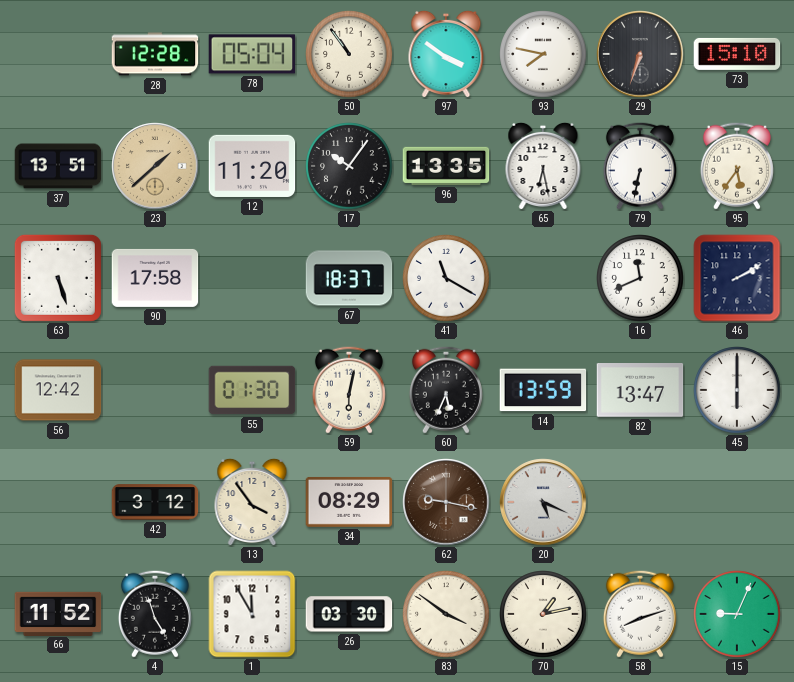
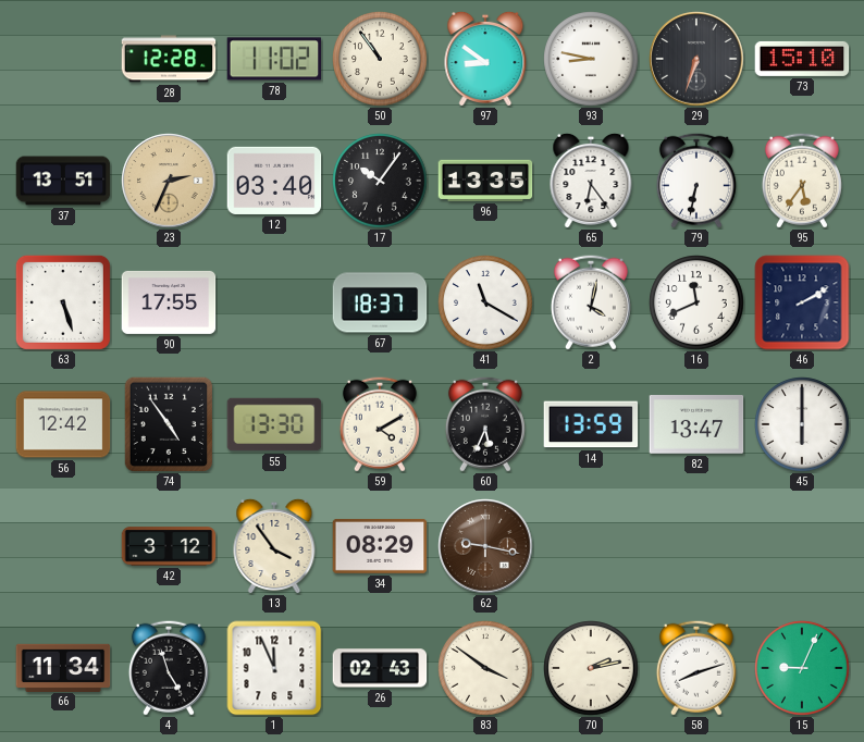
78: 05:04 -> 11:02
97: 3:51 -> 8:51
93: 7:47 -> 8:47
23: 1:38 -> 2:34
12: 11:20 -> 03:40
65: 6:28 -> 6:24
90: 17:58 -> 17:55
2: none -> 4:02
74: none -> 4:54
55: 01:30 -> 13:30
59: 6:02 -> 4:10
20: 5:19 -> none
66: 11:52 -> 11:34
1: 11:55 -> 11:56
26: 03:30 -> 02:43
70: 1:13 -> 2:13
